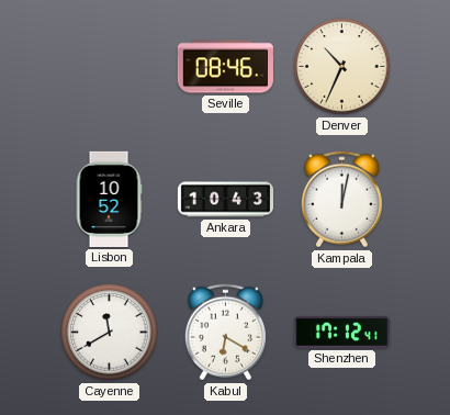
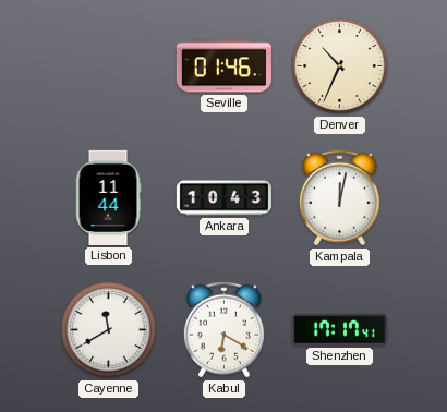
Seville: 08:46 -> 01:46
Lisbon: 10:52 -> 11:44
Shenzhen: 17:12 -> 17:17
